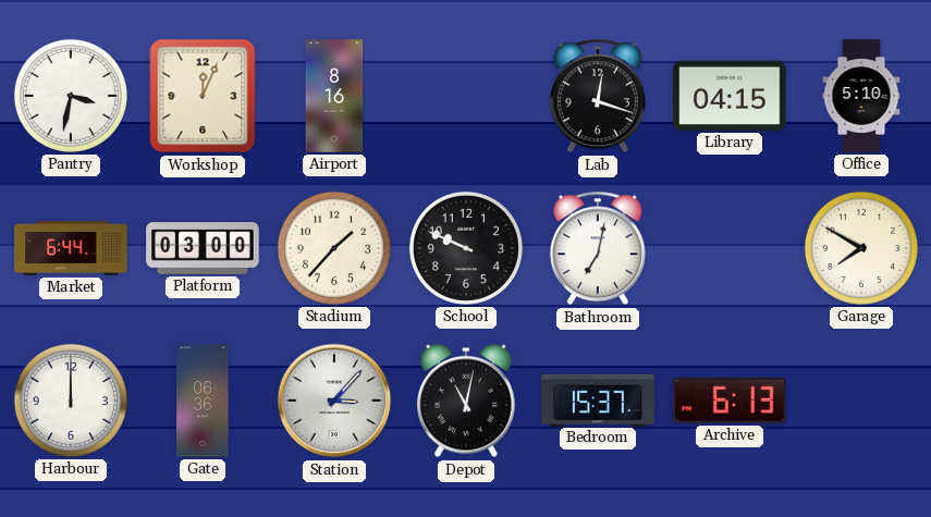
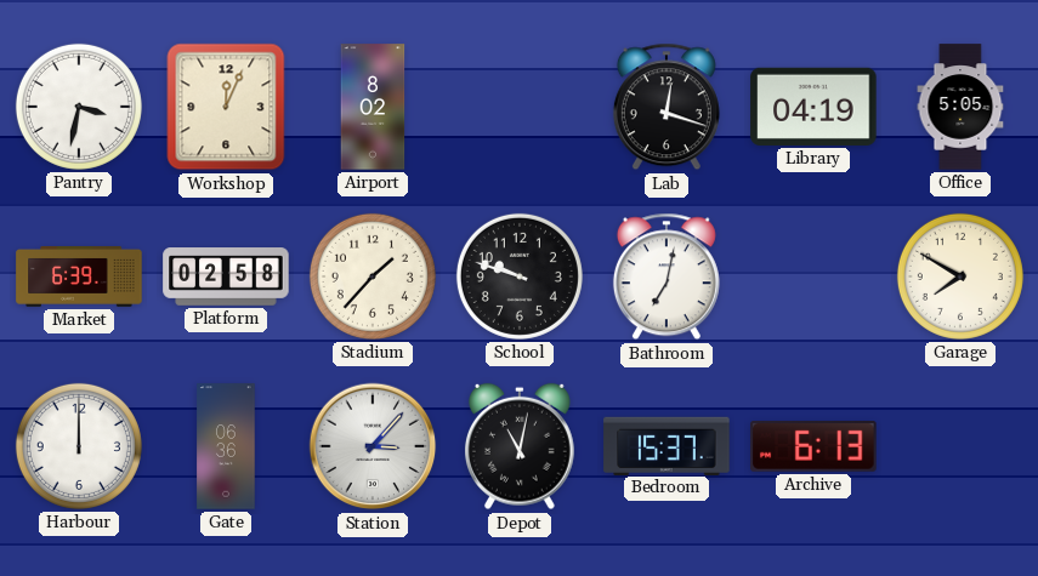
Airport: 8:16 -> 8:02
Library: 04:15 -> 04:19
Office: 5:10 -> 5:05
Market: 6:44 -> 6:39
Platform: 03:00 -> 02:58
School: 9:49 -> 9:48
